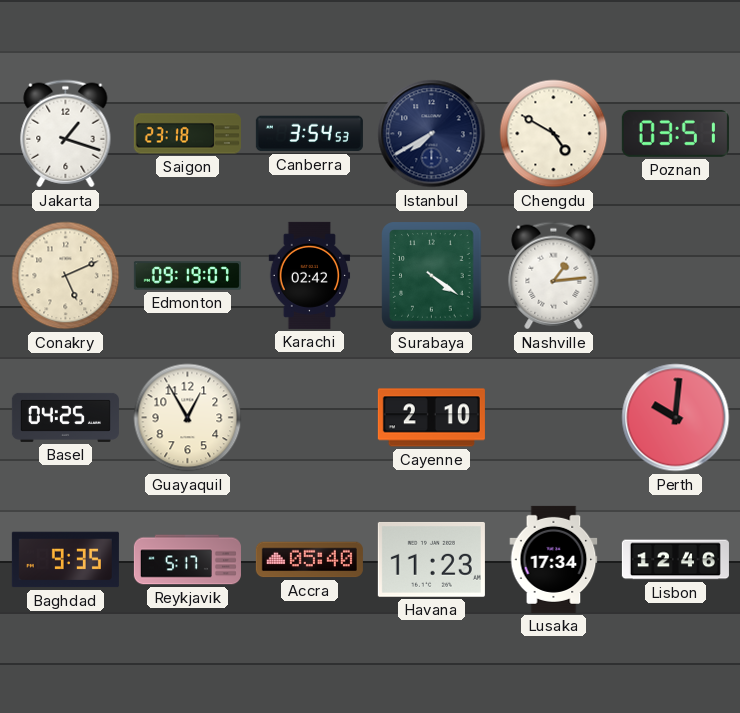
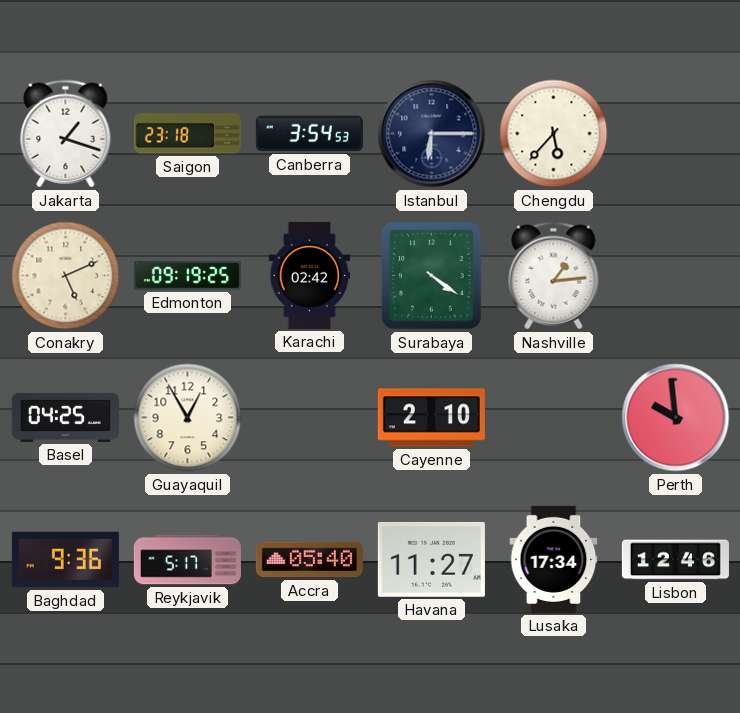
Istanbul: 7:40 -> 6:15
Chengdu: 4:50 -> 5:37
Poznan: 03:51 -> none
Edmonton: 09:19:07 -> 09:19:25
Perth: 10:01 -> 9:59
Baghdad: 9:35 -> 9:36
Havana: 11:23 -> 11:27
